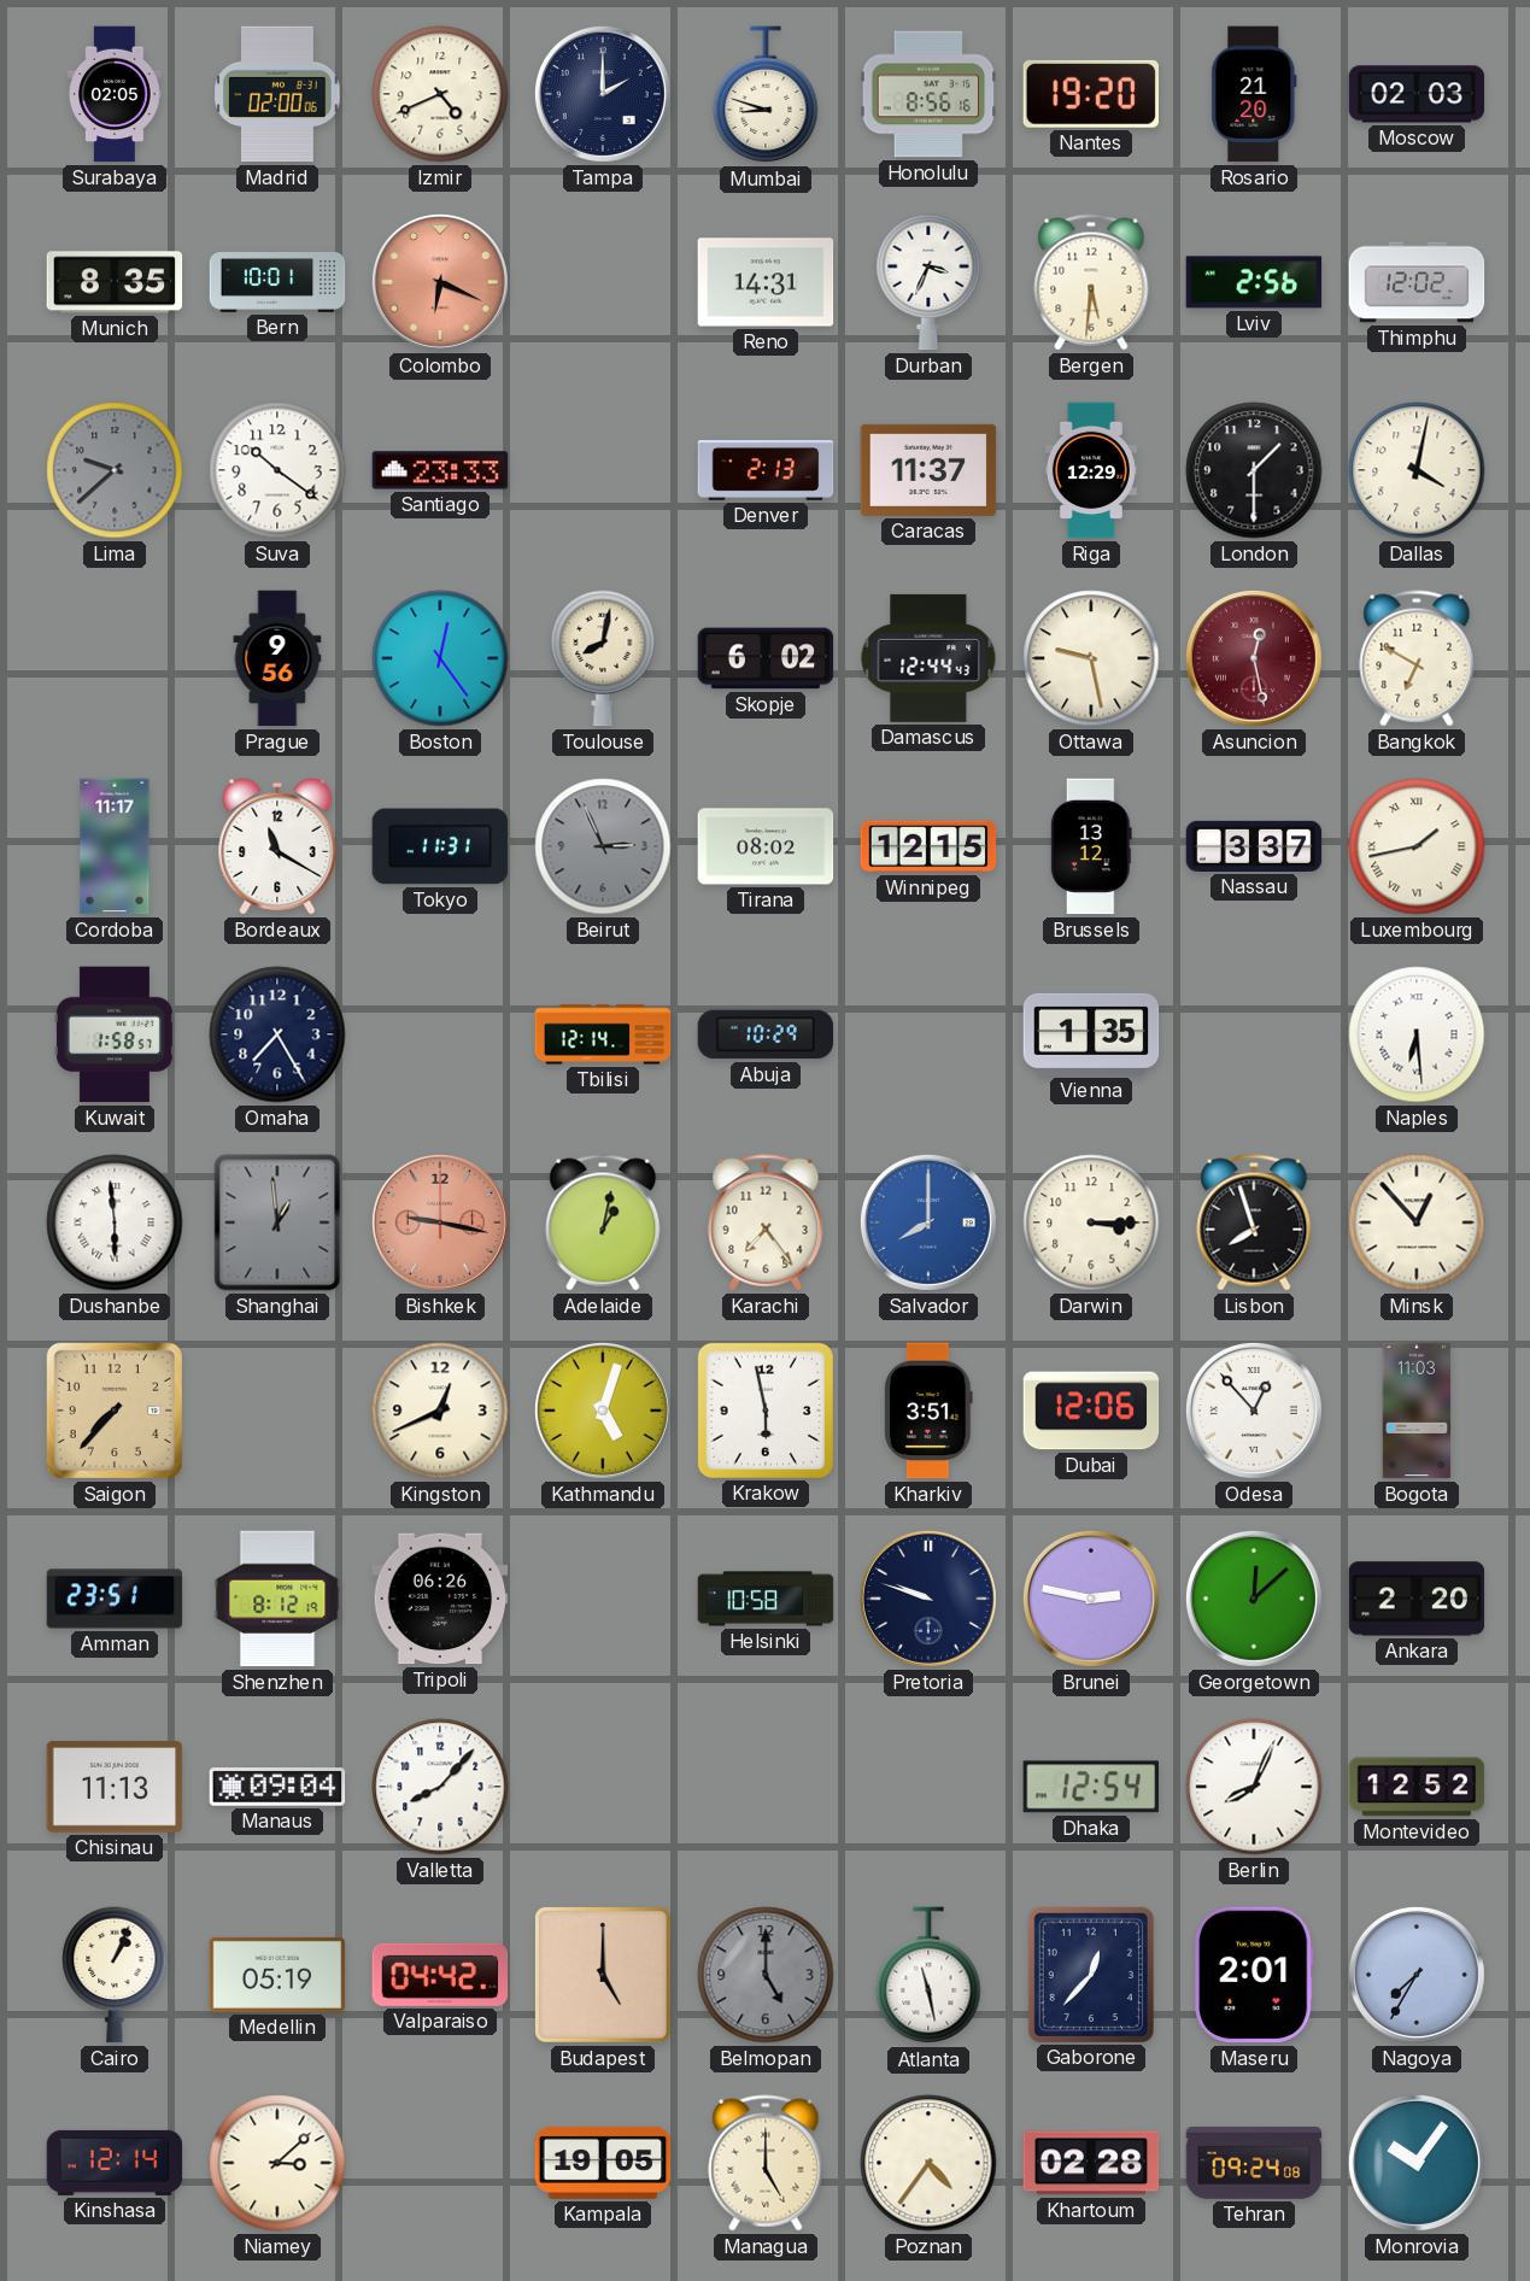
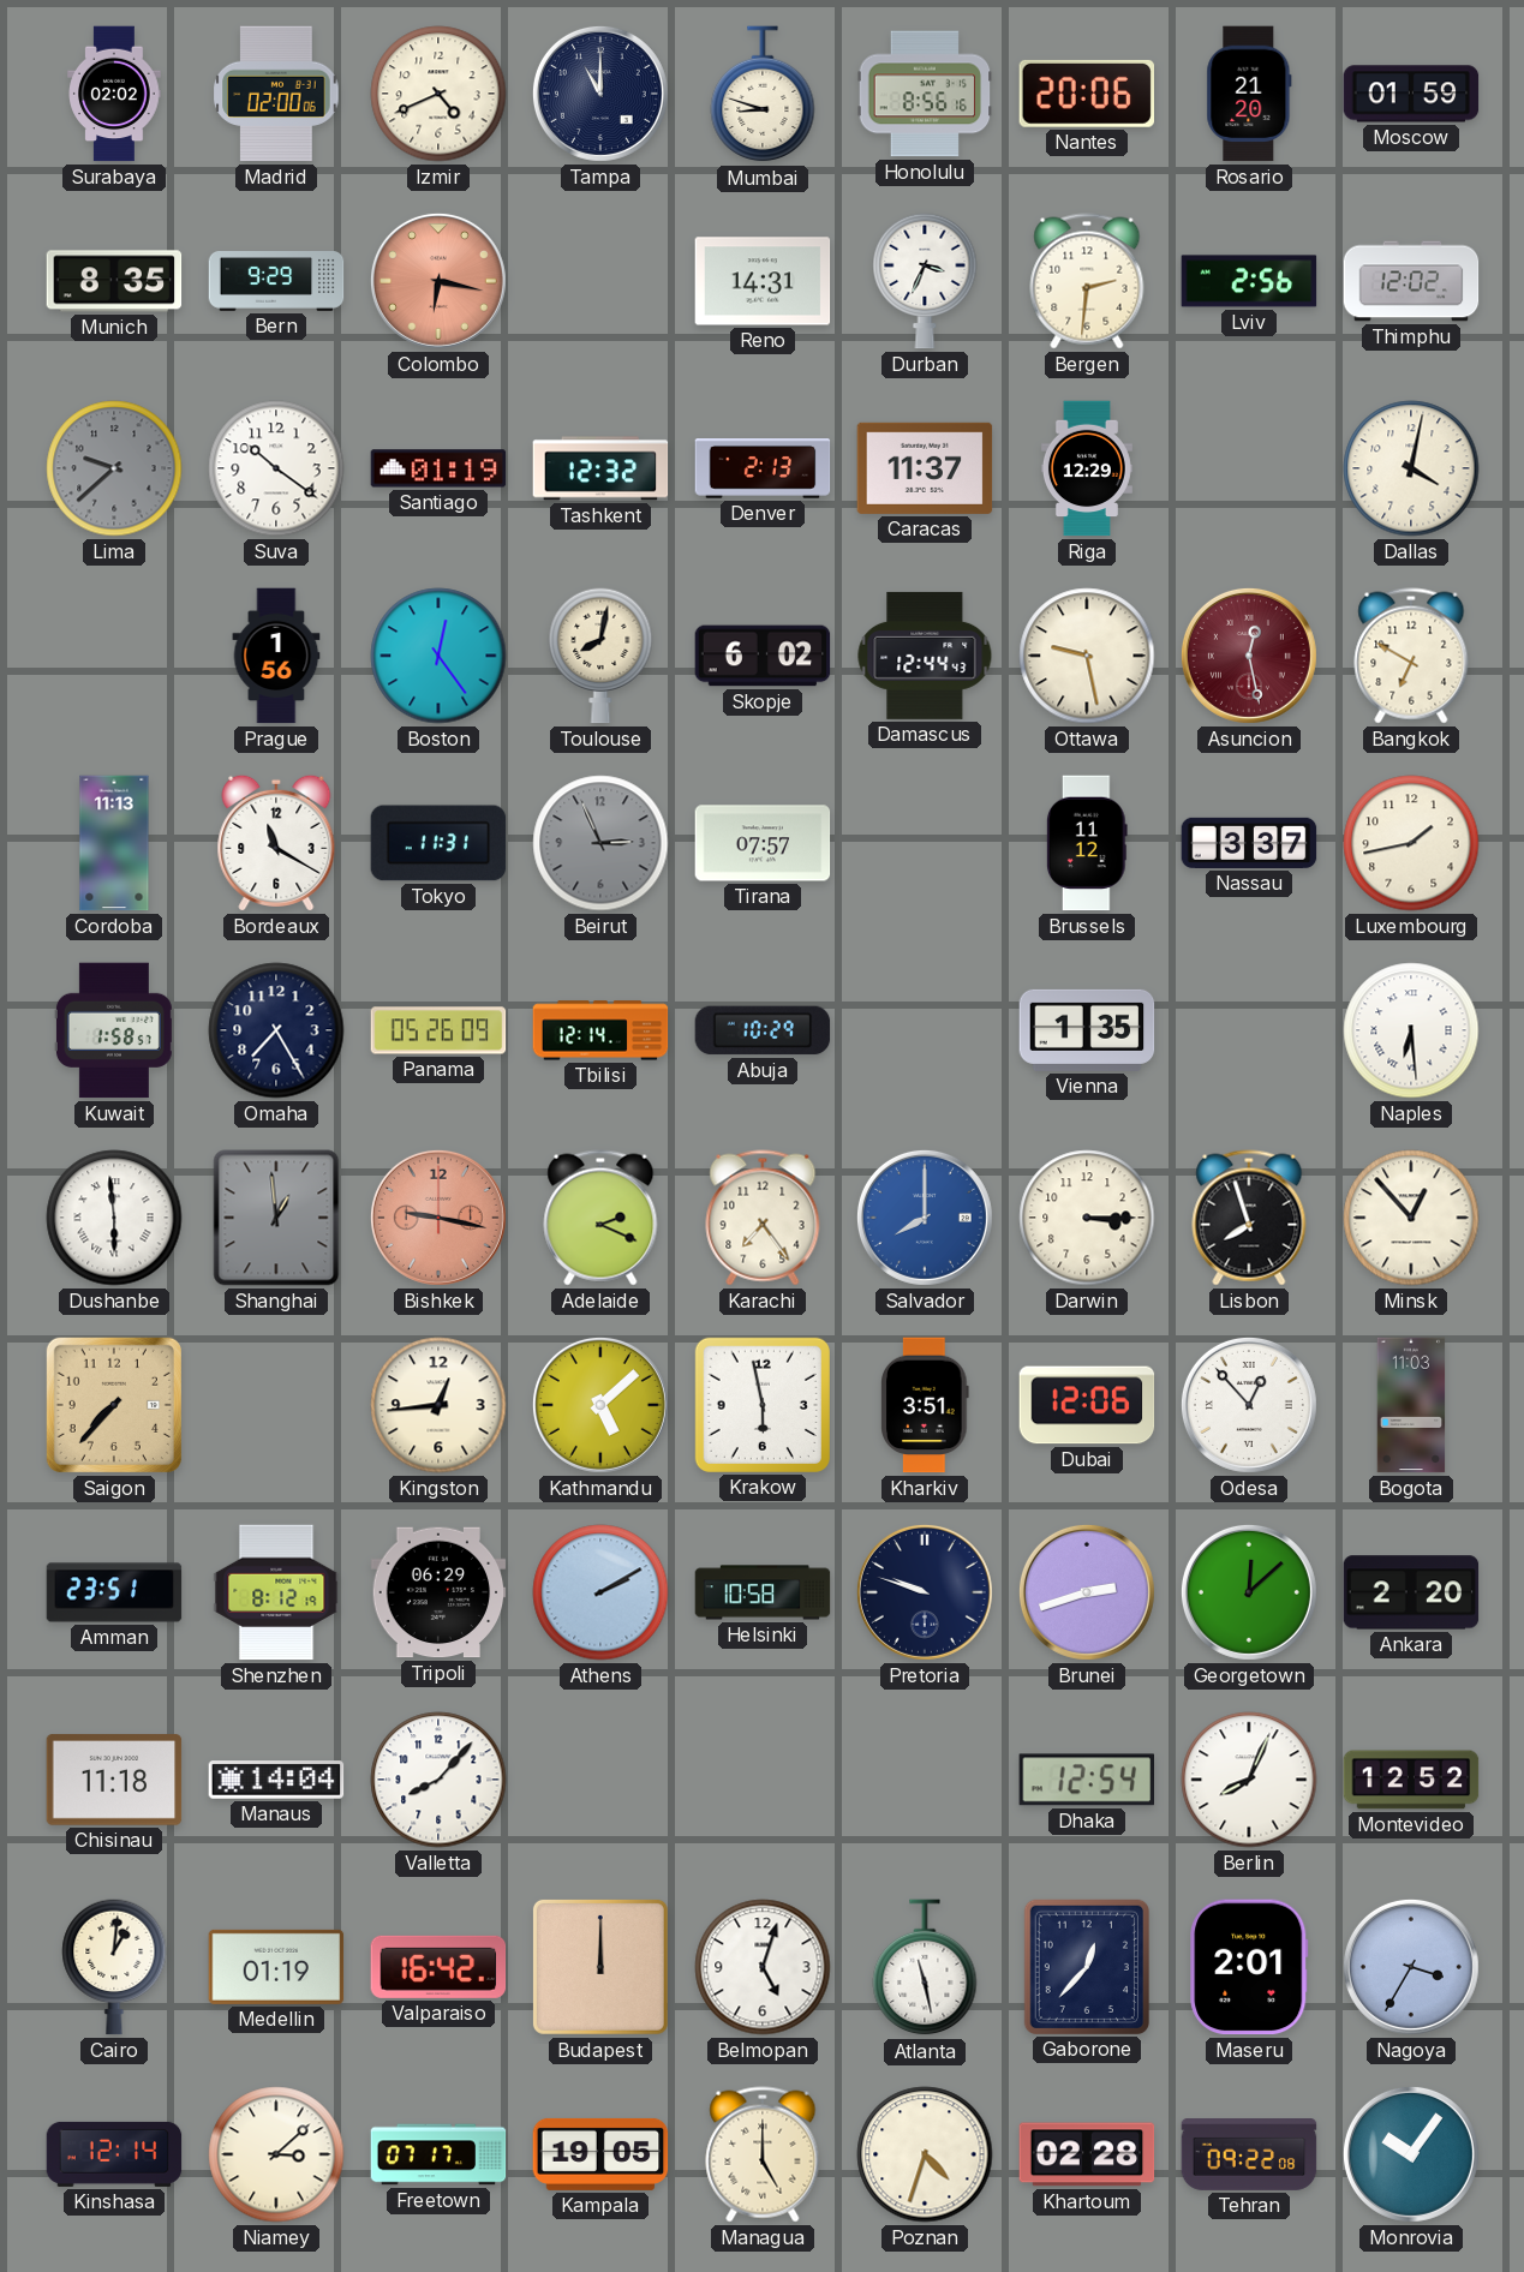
Surabaya: 02:05 -> 02:02
Tampa: 2:00 -> 11:00
Nantes: 19:20 -> 20:06
Moscow: 02:03 -> 01:59
Bern: 10:01 -> 9:29
Colombo: 6:19 -> 6:17
Bergen: 5:31 -> 2:31
Santiago: 23:33 -> 01:19
Tashkent: none -> 12:32
London: 1:30 -> none
Prague: 9:56 -> 1:56
Cordoba: 11:17 -> 11:13
Tirana: 08:02 -> 07:57
Winnipeg: 12:15 -> none
Brussels: 13:12 -> 11:12
Luxembourg numerals: Roman -> Arabic
Panama: none -> 05:26
Adelaide: 1:02 -> 2:19
Kingston: 12:41 -> 12:44
Kathmandu: 5:03 -> 5:08
Tripoli: 06:26 -> 06:29
Athens: none -> 2:10
Brunei: 2:47 -> 2:42
Chisinau: 11:13 -> 11:18
Manaus: 09:04 -> 14:04
Cairo: 1:04 -> 1:01
Medellin: 05:19 -> 01:19
Valparaiso: 04:42 -> 16:42
Budapest: 5:00 -> 12:00
Belmopan: 5:00 -> 5:03
Belmopan dial: grey -> white
Nagoya: 7:35 -> 3:35
Freetown: none -> 07:17
Poznan: 4:36 -> 4:33
Tehran: 09:24 -> 09:22
